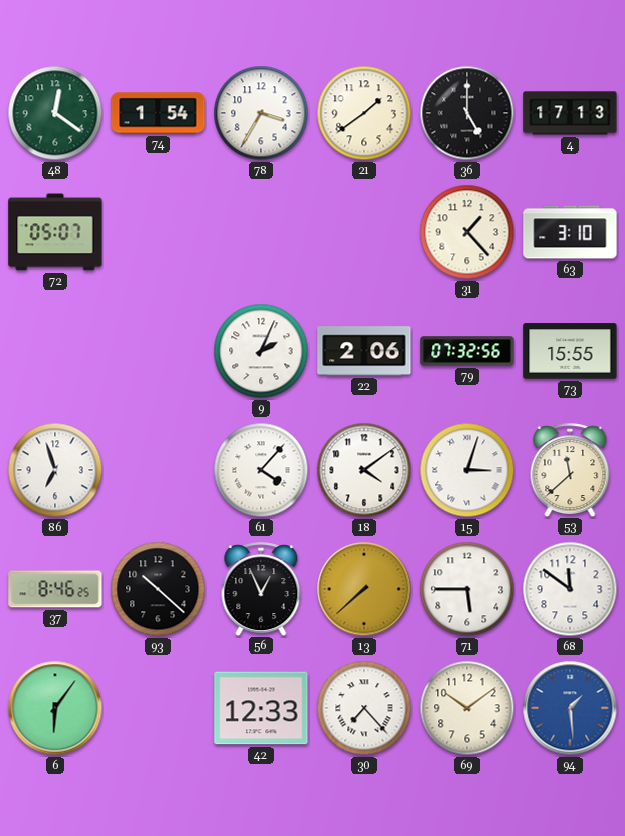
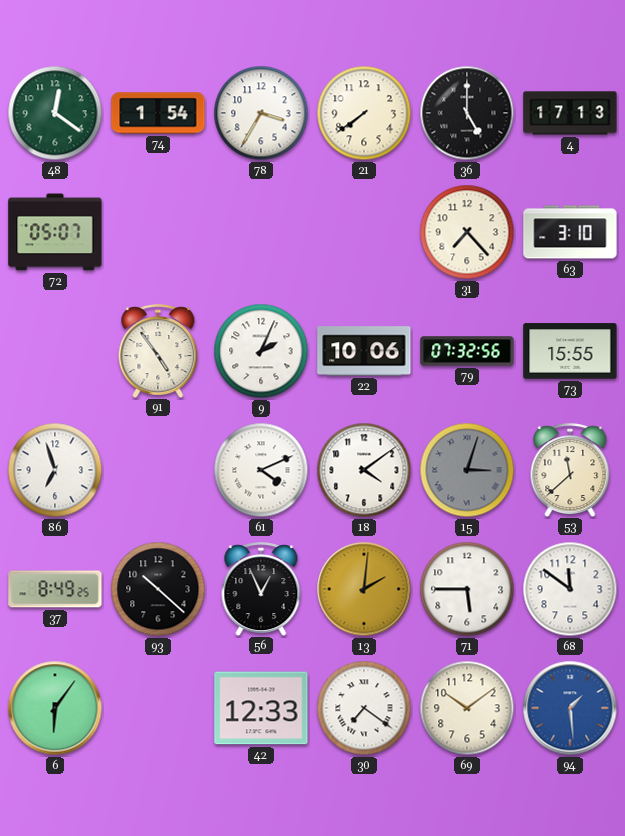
21: 1:39 -> 7:39
31: 1:23 -> 7:23
91: none -> 4:54
22: 2:06 -> 10:06
61: 4:07 -> 4:11
15 dial: white -> grey
37: 8:46 -> 8:49
13: 7:38 -> 2:01
30: 7:23 -> 7:21
